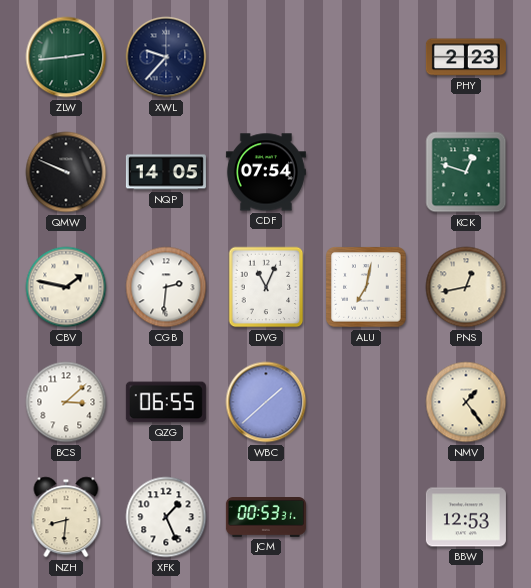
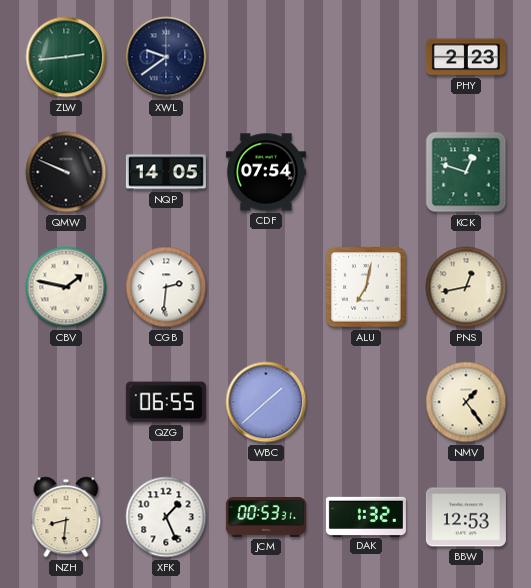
XWL: 9:37 -> 9:39
DVG: 11:04 -> none
BCS: 3:08 -> none
DAK: none -> 1:32
